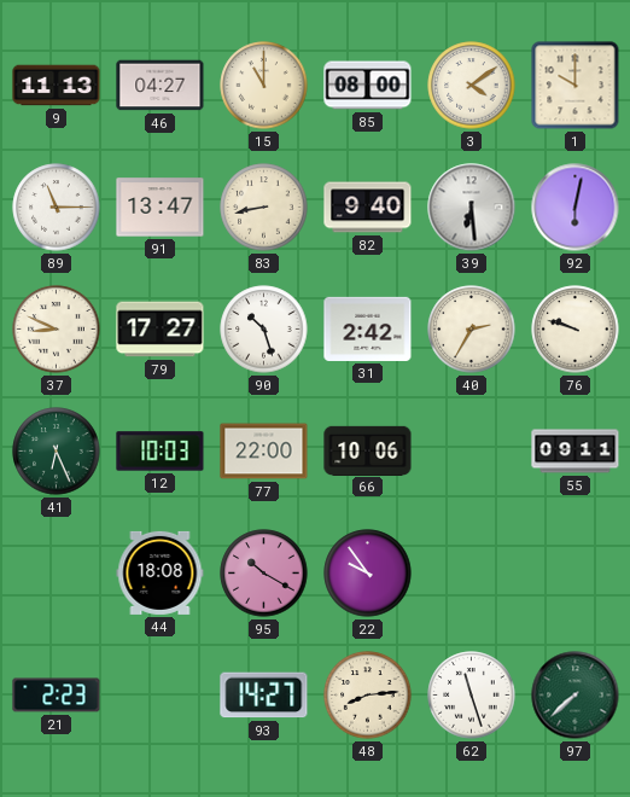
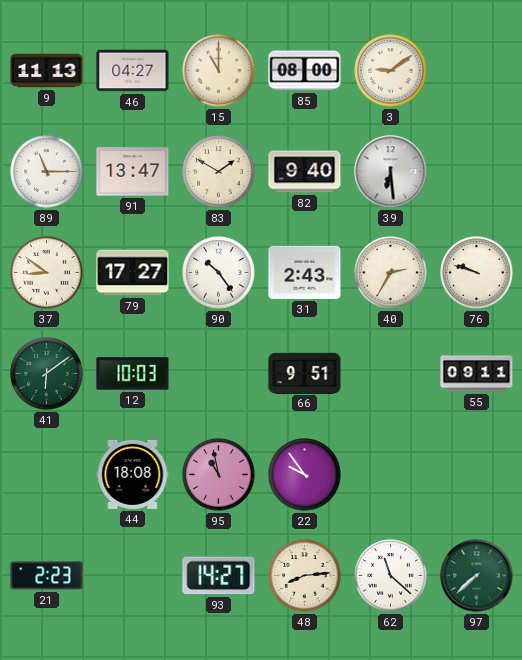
3: 4:09 -> 9:09
1: 10:00 -> none
83: 8:43 -> 1:50
92: 6:02 -> none
37: 8:49 -> 8:51
90: 10:27 -> 10:24
31: 2:42 -> 2:43
41: 6:26 -> 6:09
77: 22:00 -> none
66: 10:06 -> 9:51
95: 10:20 -> 10:58
62: 11:27 -> 11:22
